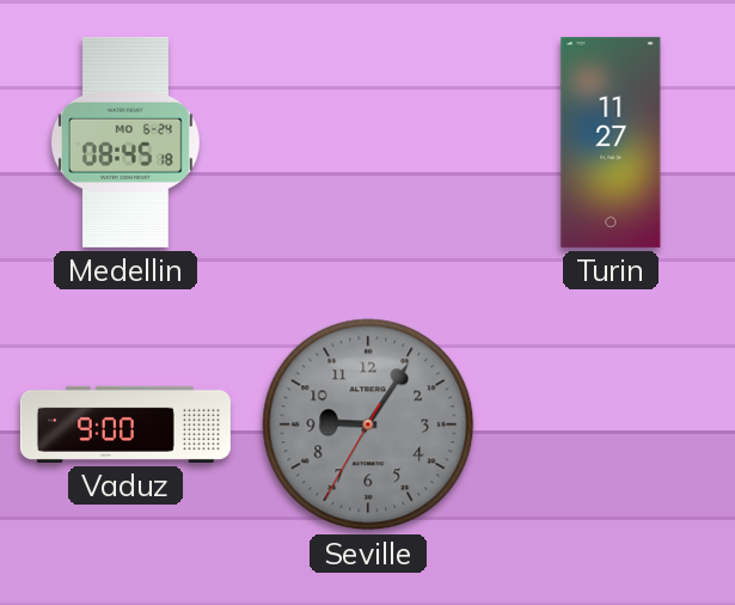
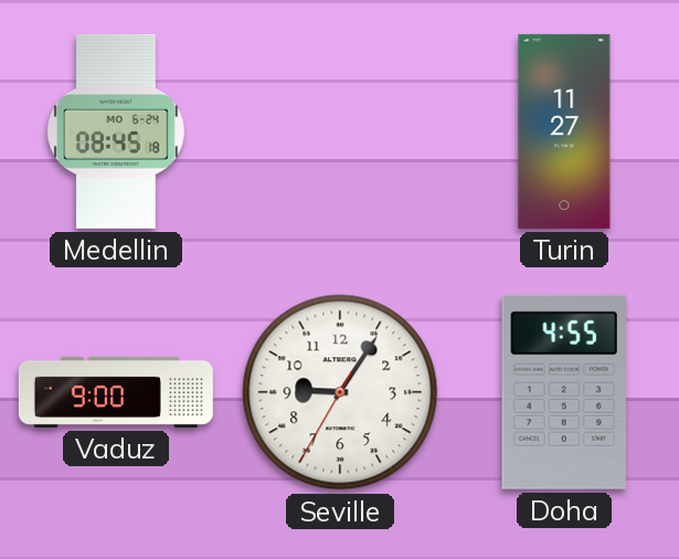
Seville dial: grey -> white
Doha: none -> 4:55
